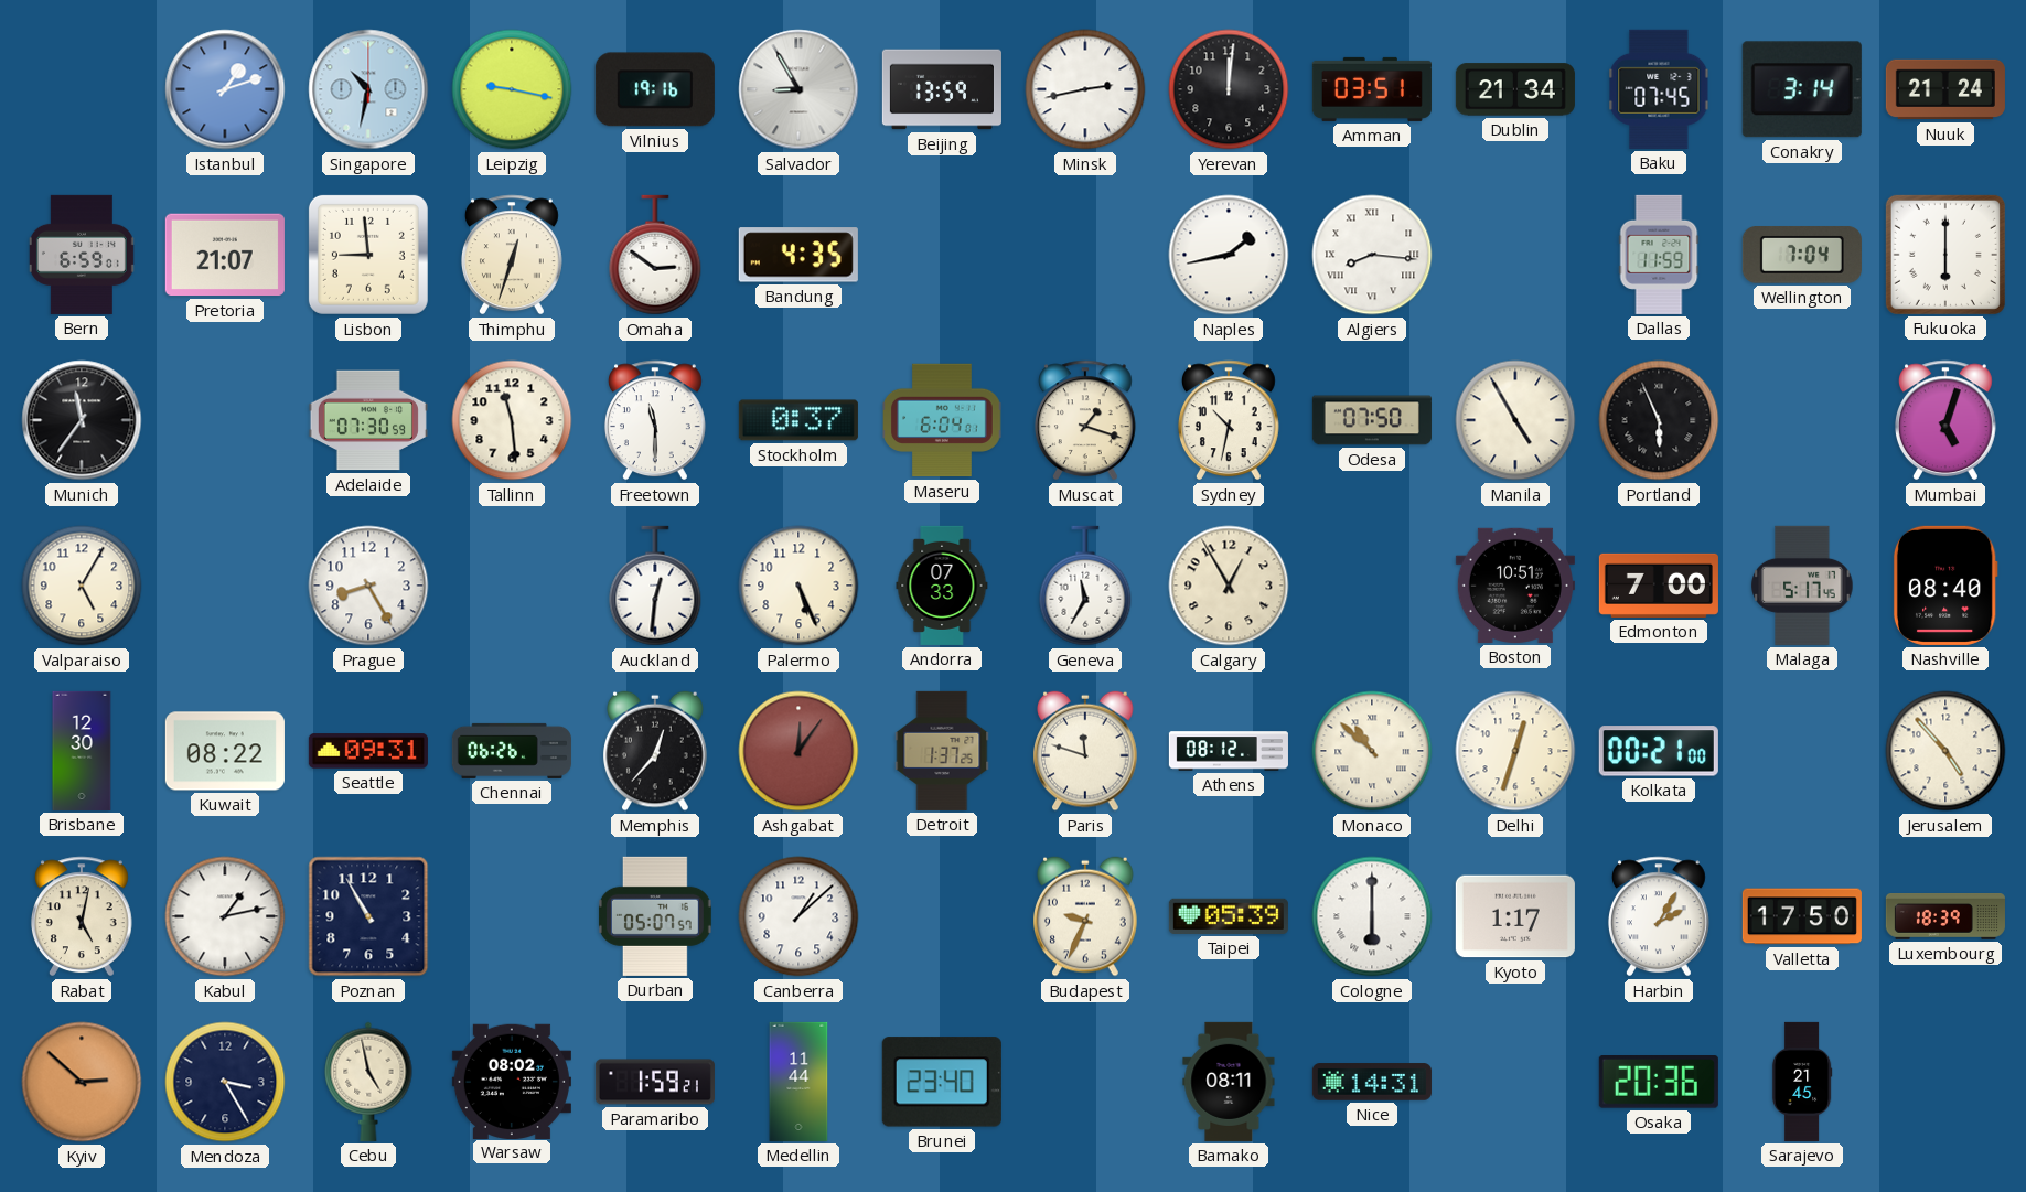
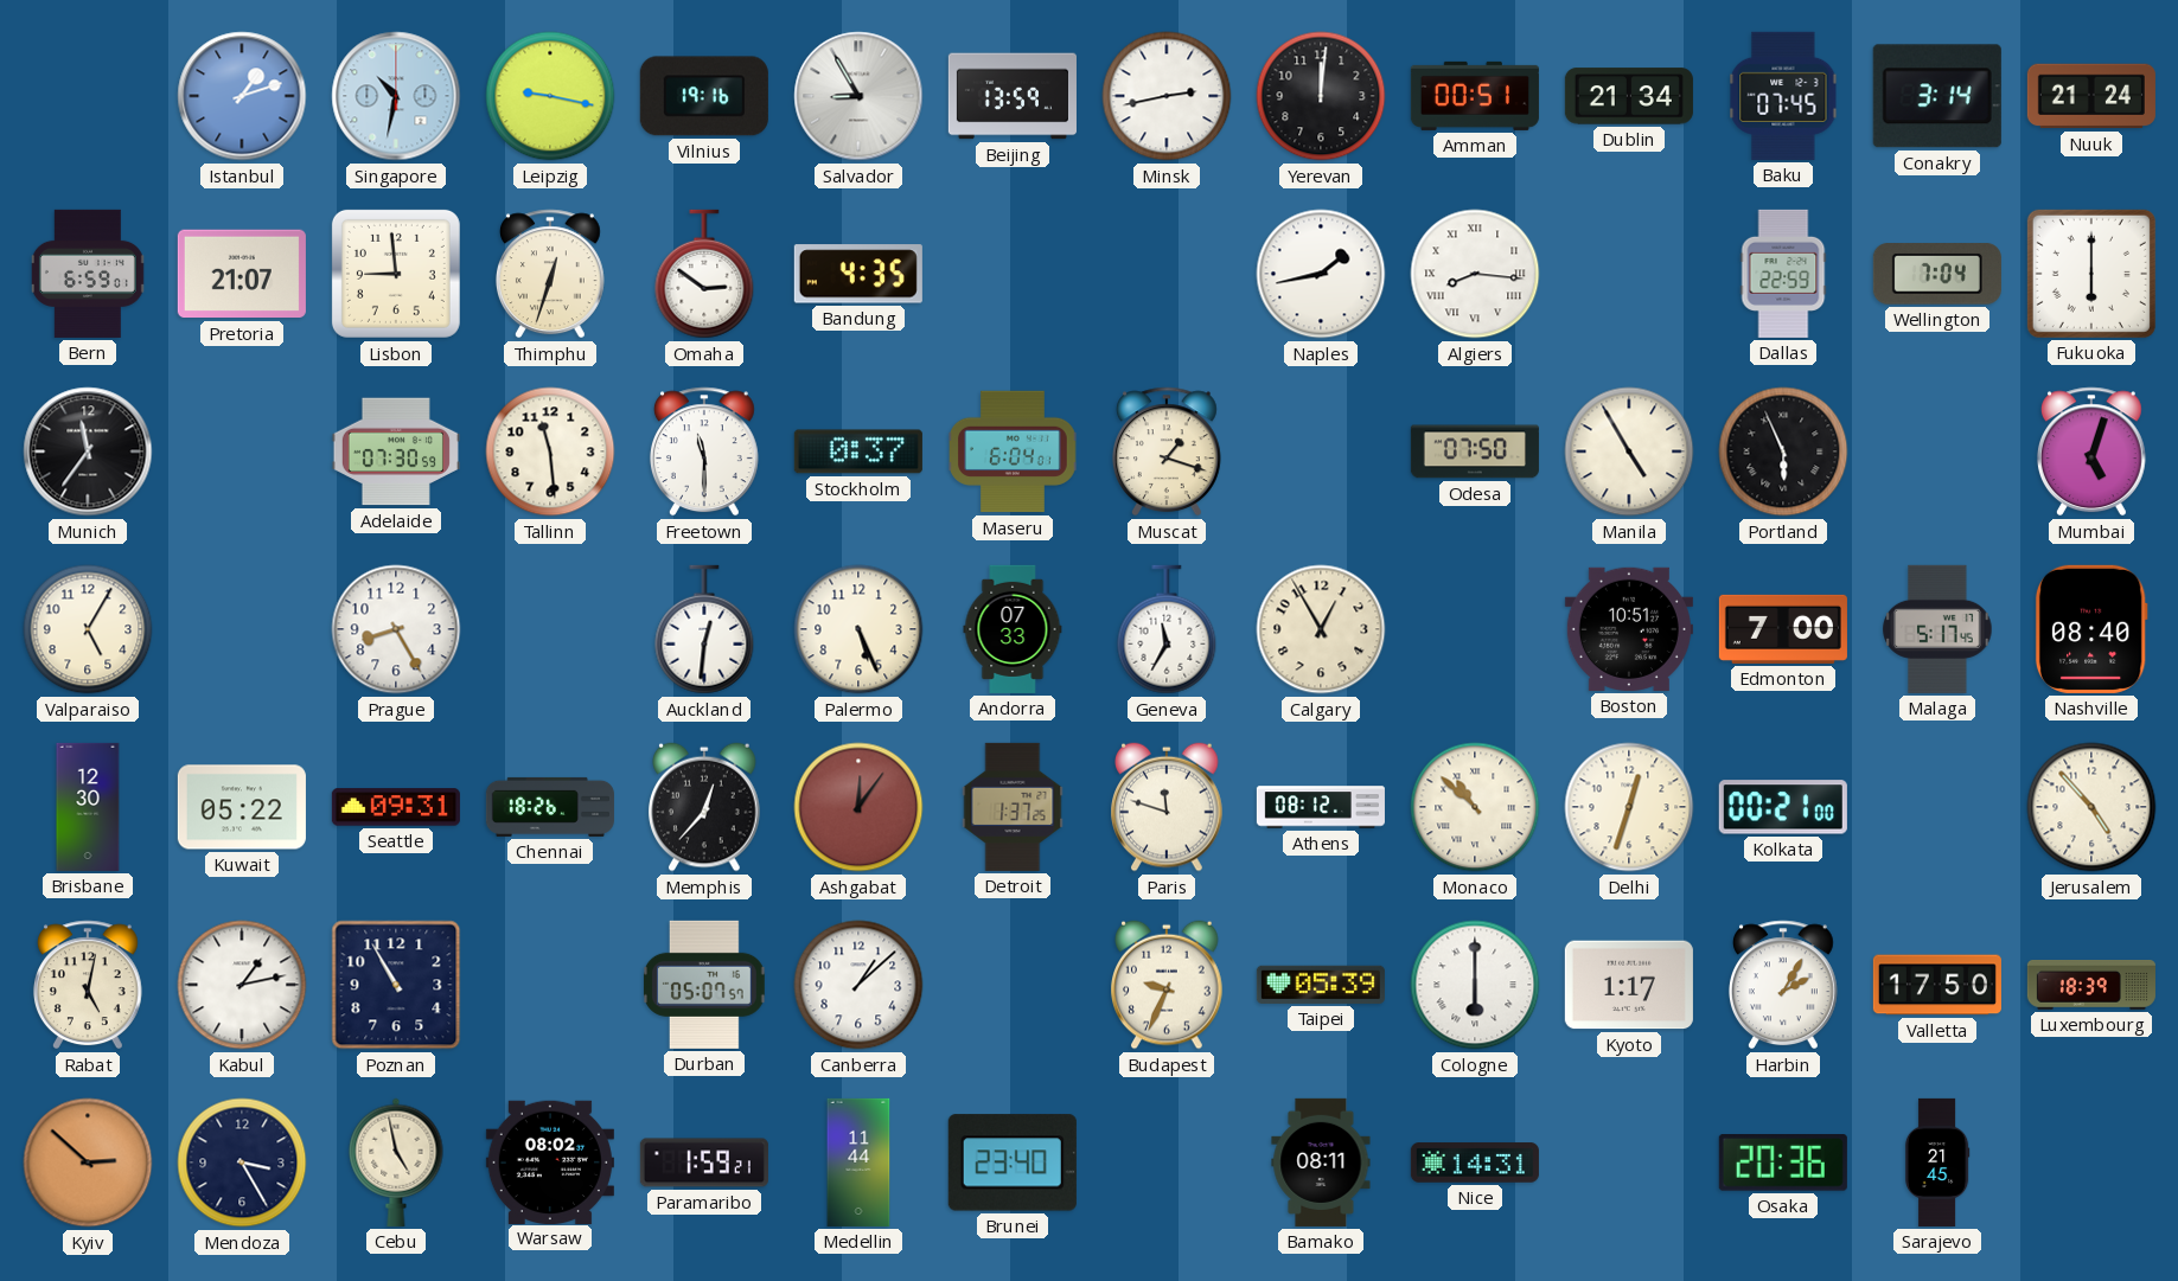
Amman: 03:51 -> 00:51
Dallas: 11:59 -> 22:59
Sydney: 10:32 -> none
Kuwait: 08:22 -> 05:22
Chennai: 06:26 -> 18:26
